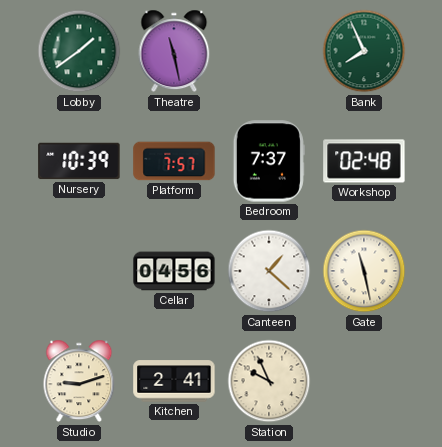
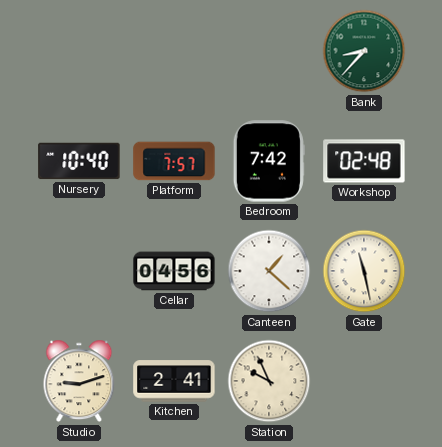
Lobby: 1:39 -> none
Theatre: 11:28 -> none
Bank: 7:56 -> 8:37
Nursery: 10:39 -> 10:40
Bedroom: 7:37 -> 7:42
